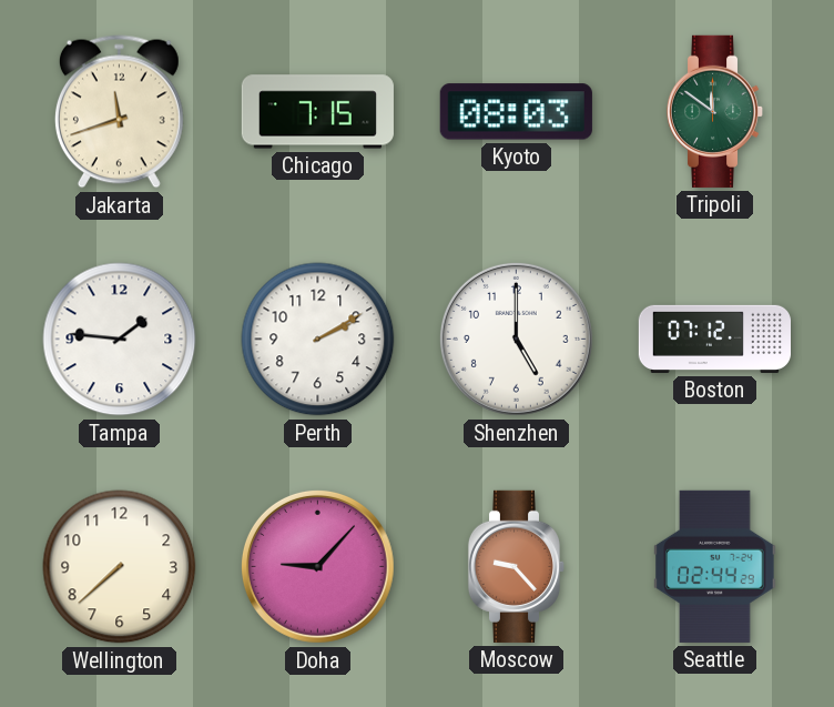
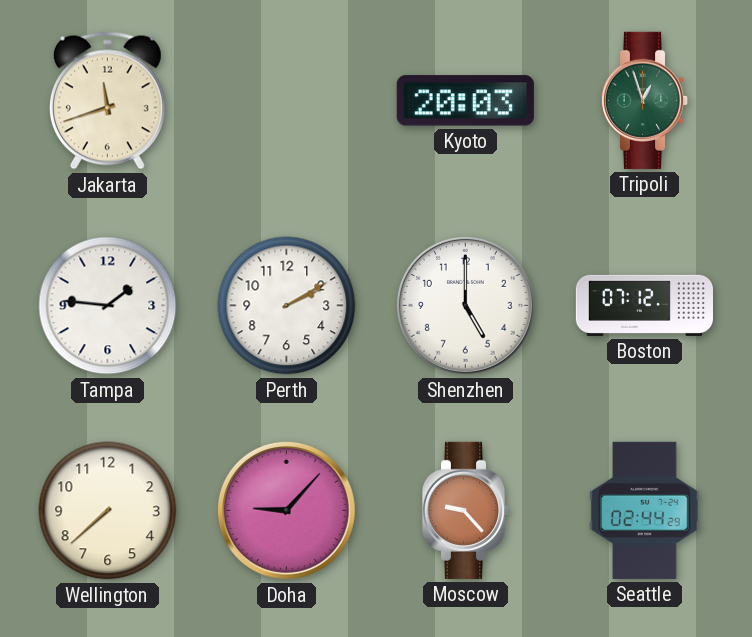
Chicago: 7:15 -> none
Kyoto: 08:03 -> 20:03
Tripoli: 11:51 -> 12:57
